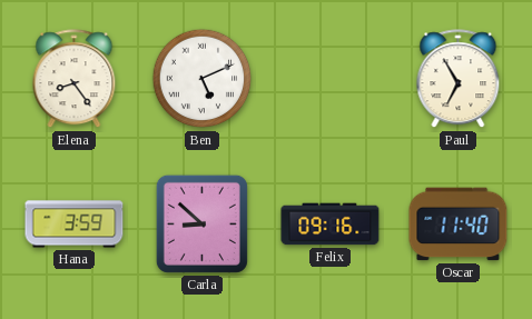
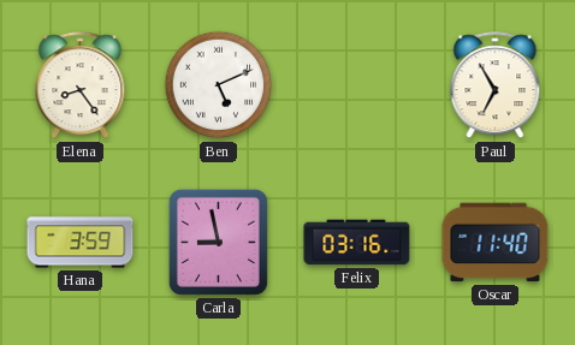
Carla: 8:52 -> 8:58
Felix: 09:16 -> 03:16
